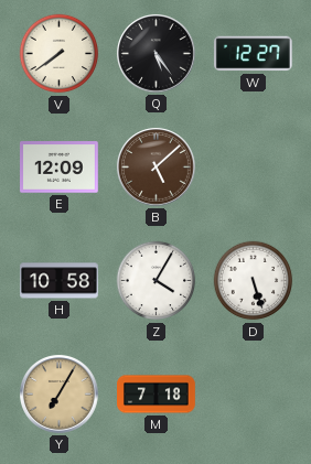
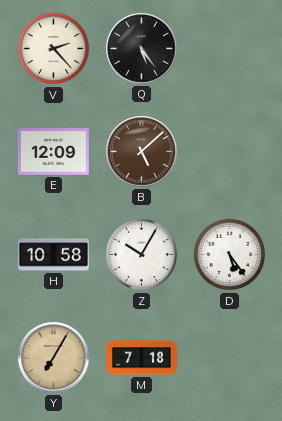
V: 7:39 -> 2:23
W: 12:27 -> none
Z: 4:05 -> 10:05
D: 5:27 -> 5:24
